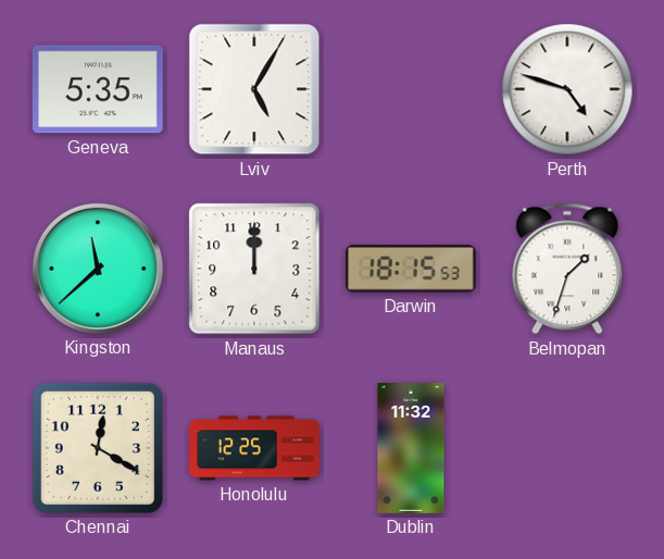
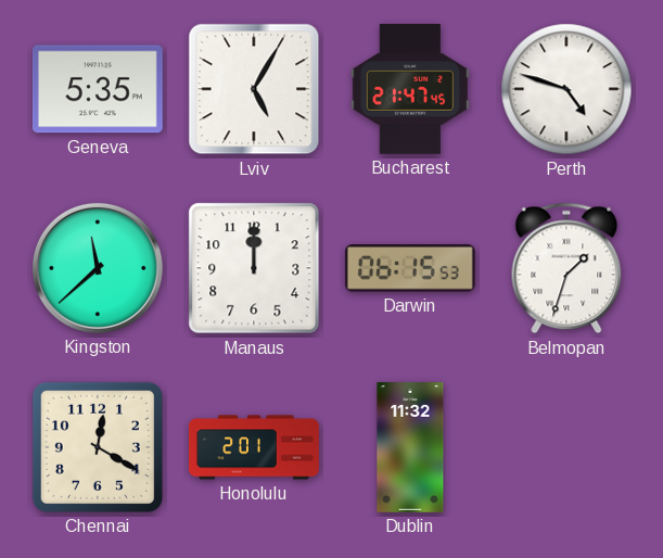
Bucharest: none -> 21:47
Darwin: 18:15 -> 06:15
Honolulu: 12:25 -> 2:01
